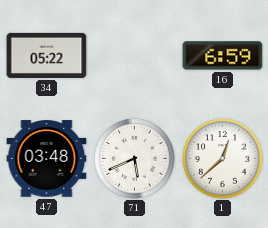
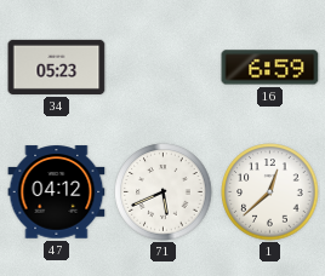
34: 05:22 -> 05:23
47: 03:48 -> 04:12
